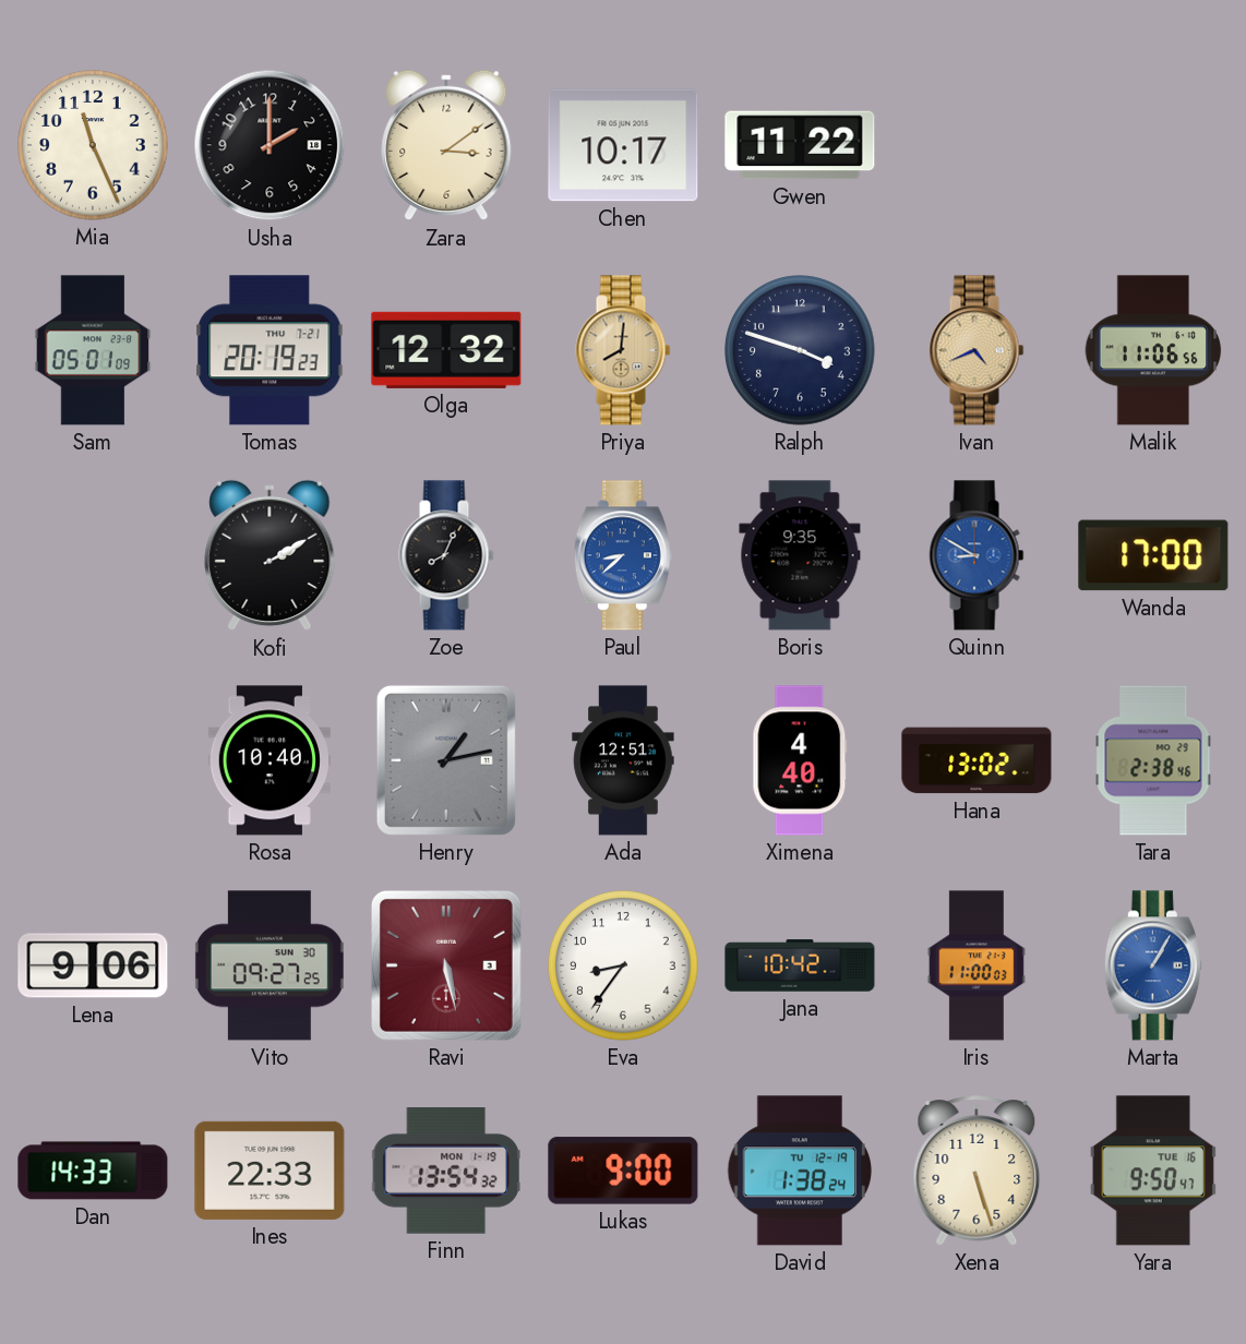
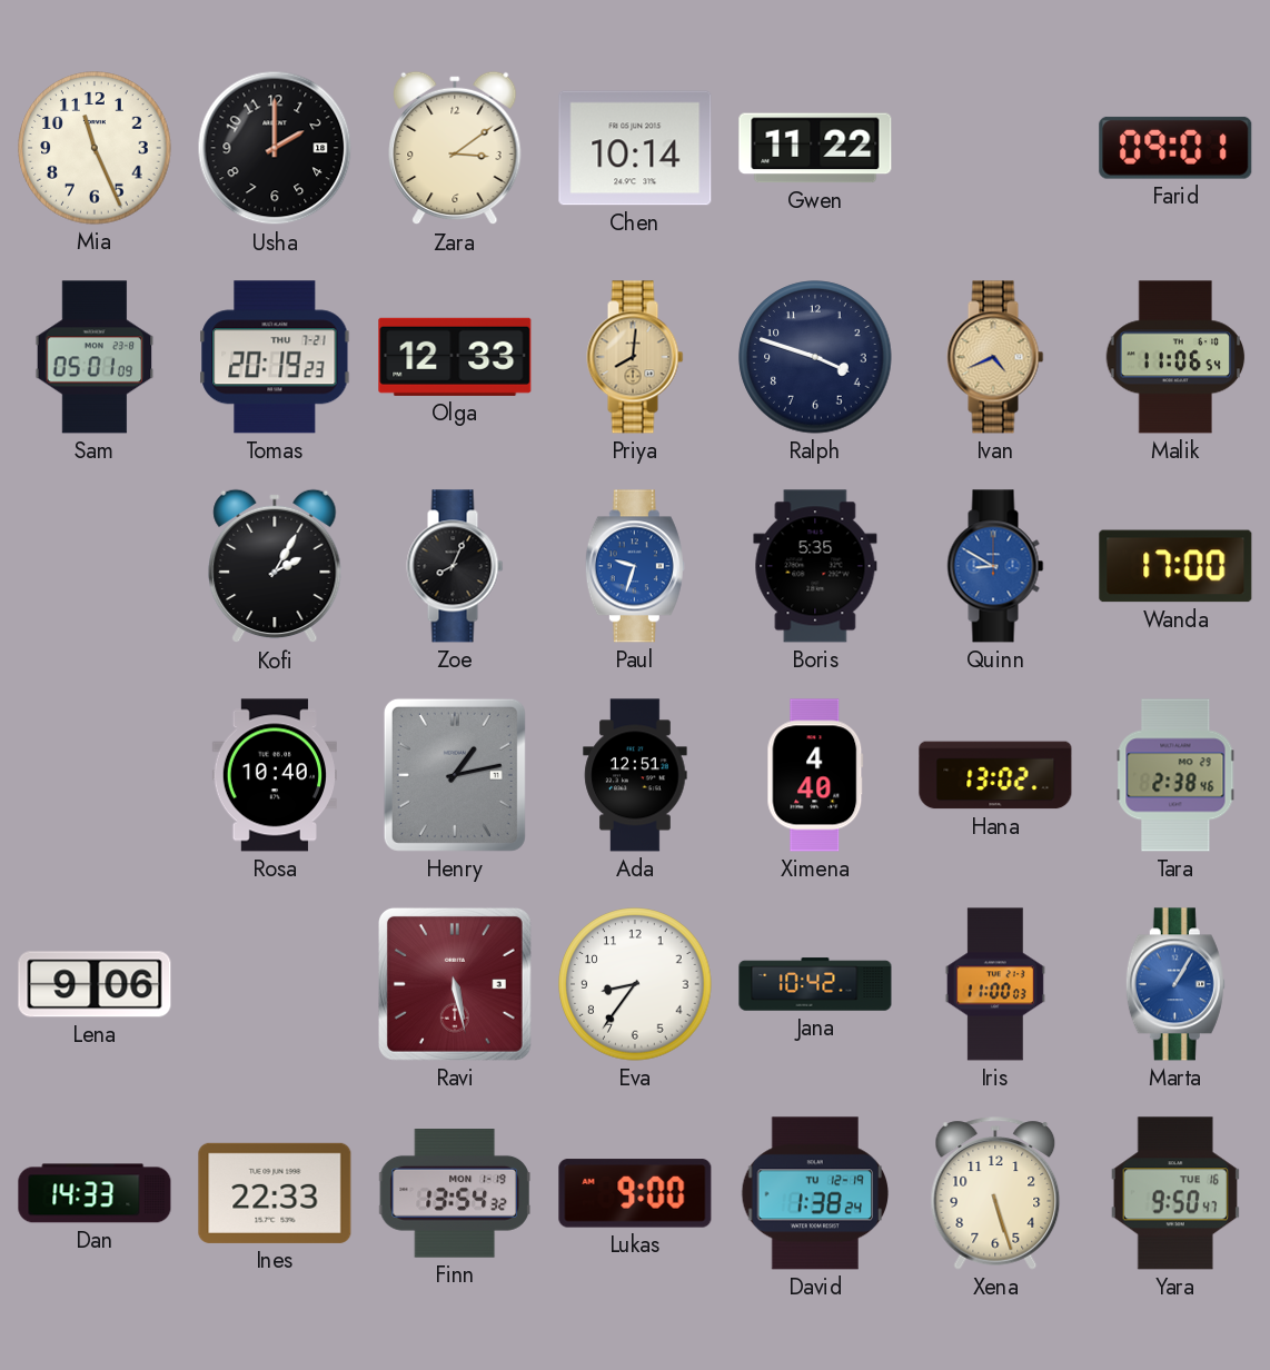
Chen: 10:17 -> 10:14
Farid: none -> 09:01
Olga: 12:32 -> 12:33
Malik: 11:06:56 -> 11:06:54
Kofi: 2:10 -> 2:05
Paul: 8:38 -> 9:33
Boris: 9:35 -> 5:35
Vito: 09:27 -> none
